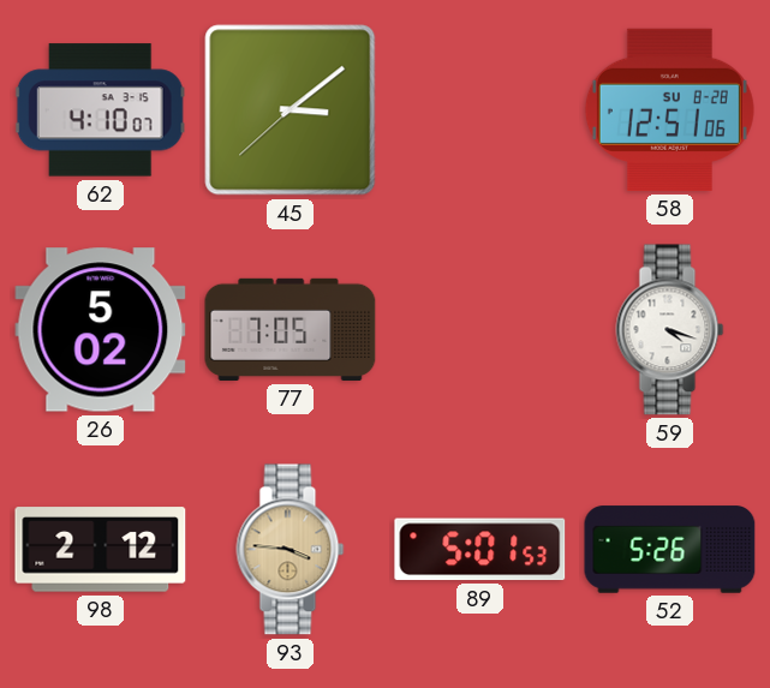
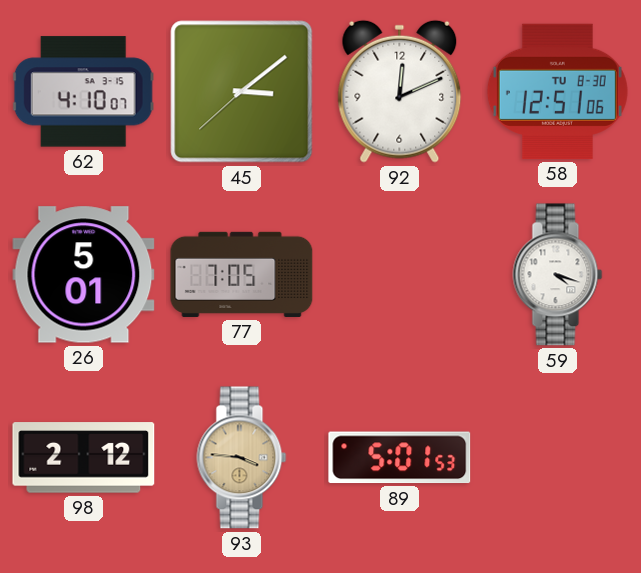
92: none -> 12:11
58 date: SU 8-28 -> TU 8-30
26: 5:02 -> 5:01
52: 5:26 -> none
